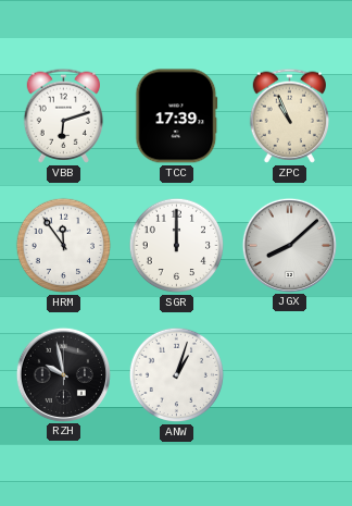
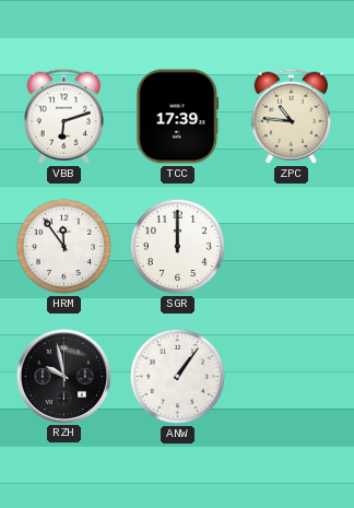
ZPC: 10:56 -> 10:46
JGX: 8:08 -> none
ANW: 1:03 -> 1:06
